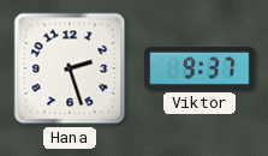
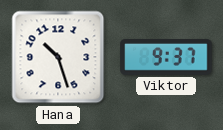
Hana: 2:27 -> 10:27
